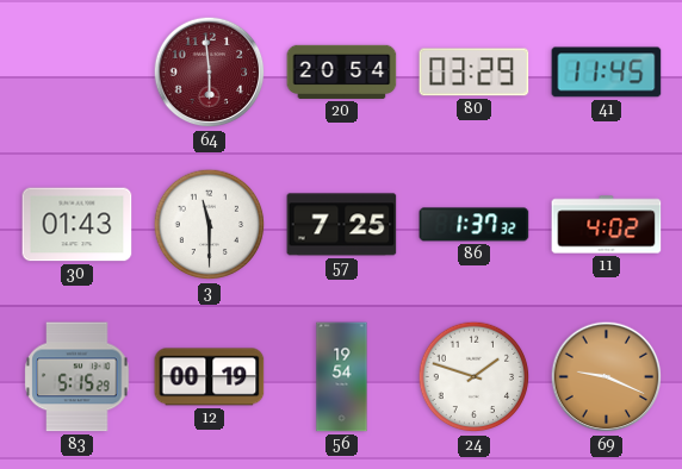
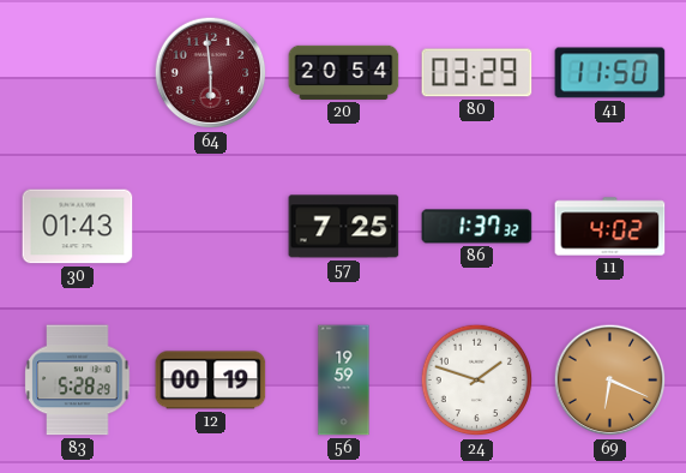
41: 11:45 -> 11:50
3: 11:30 -> none
83: 5:15 -> 5:28
56: 19:54 -> 19:59
69: 9:19 -> 6:19
